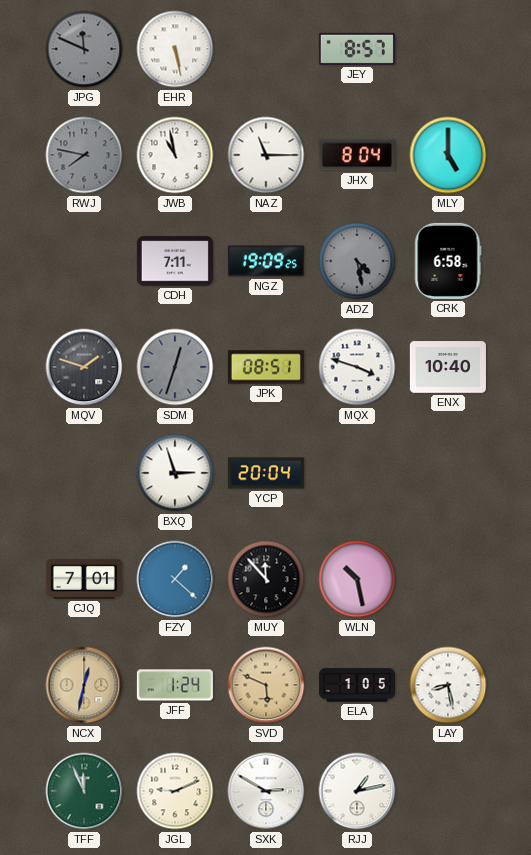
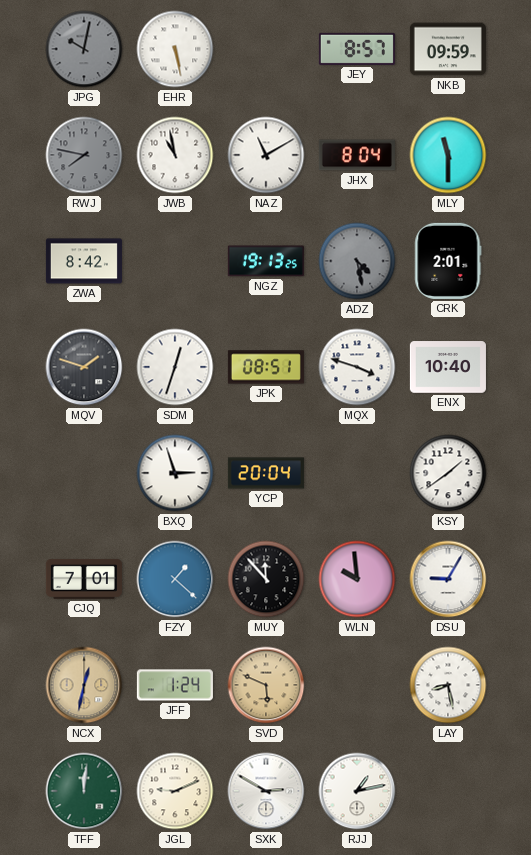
JPG: 11:49 -> 10:02
NKB: none -> 09:59
NAZ: 11:15 -> 11:10
MLY: 5:00 -> 11:30
ZWA: none -> 8:42
CDH: 7:11 -> none
NGZ: 19:09 -> 19:13
CRK: 6:58 -> 2:01
SDM dial: grey -> white
KSY: none -> 1:39
WLN: 10:28 -> 9:59
DSU: none -> 9:05
ELA: 1:05 -> none
TFF: 11:56 -> 12:01
